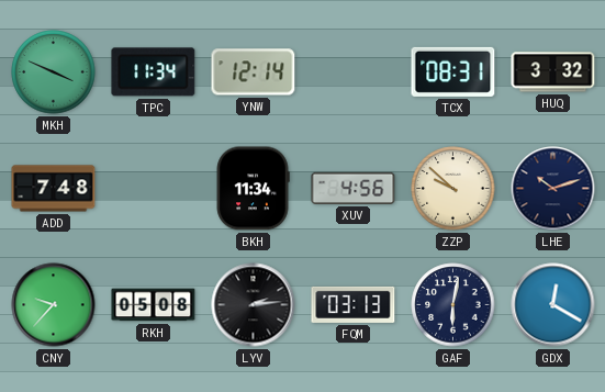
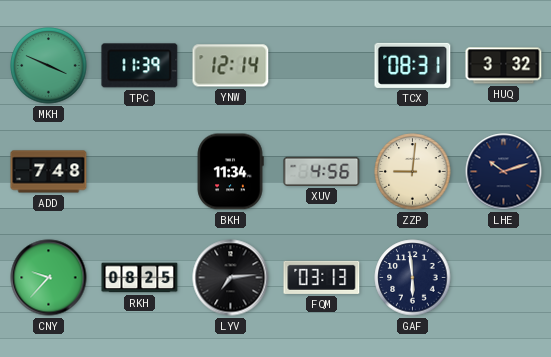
TPC: 11:34 -> 11:39
ZZP: 9:52 -> 9:01
RKH: 05:08 -> 08:25
LYV: 2:14 -> 7:14
GAF: 6:02 -> 5:59
GDX: 12:20 -> none
